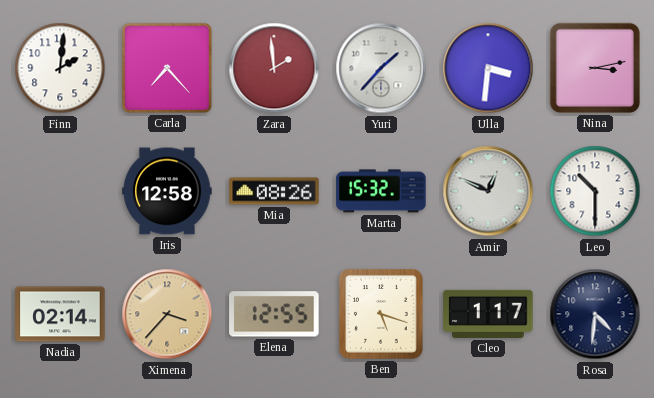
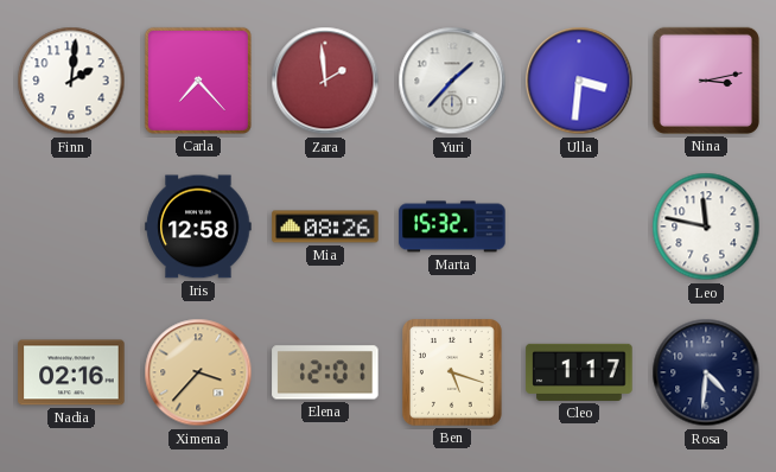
Amir: 12:49 -> none
Leo: 10:30 -> 11:47
Nadia: 02:14 -> 02:16
Elena: 12:55 -> 12:01
